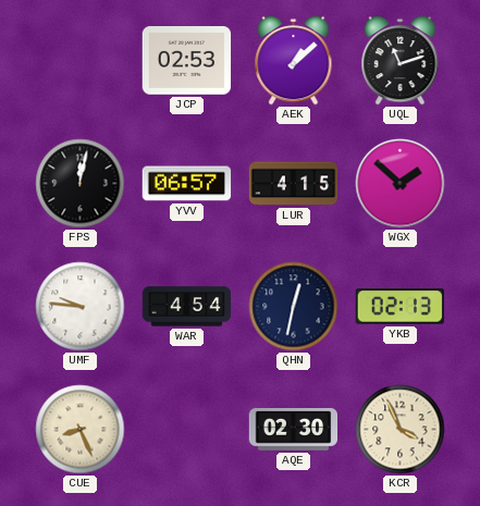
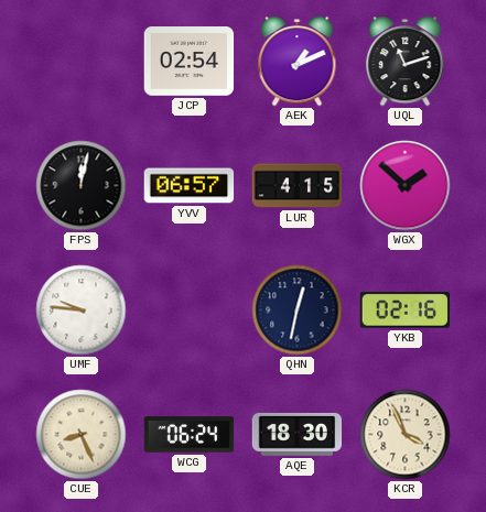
JCP: 02:53 -> 02:54
AEK: 1:08 -> 1:11
WAR: 4:54 -> none
YKB: 02:13 -> 02:16
WCG: none -> 06:24
AQE: 02:30 -> 18:30
